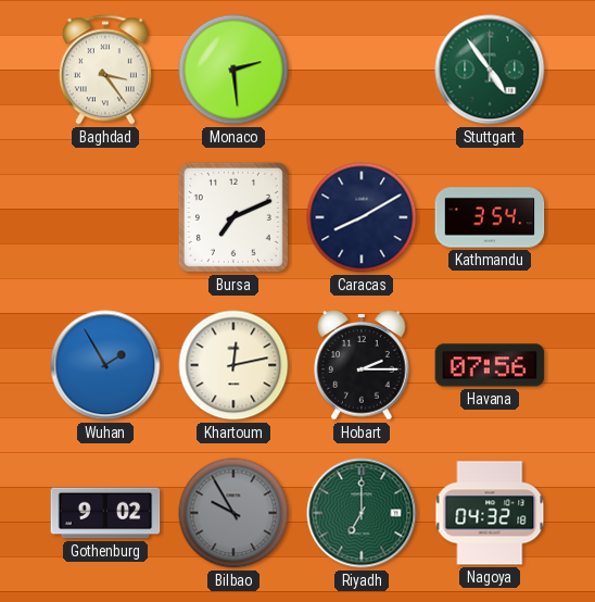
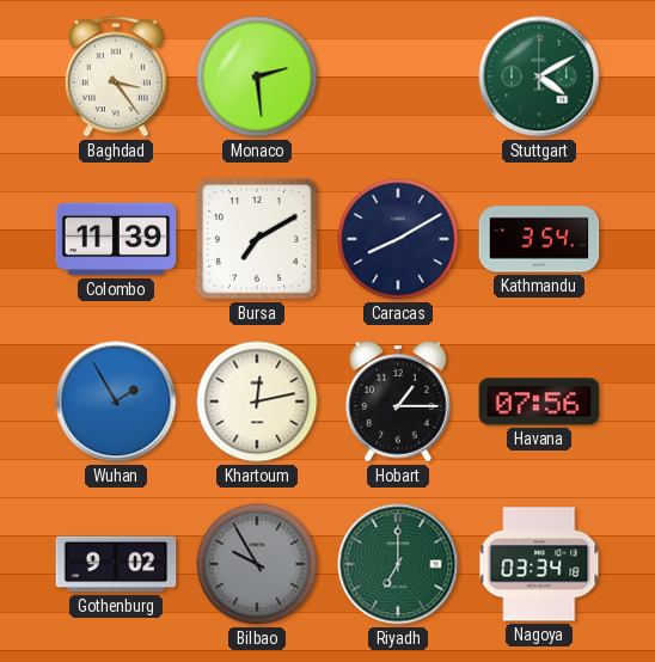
Stuttgart: 4:54 -> 4:10
Colombo: none -> 11:39
Bursa: 7:11 -> 7:10
Hobart: 2:15 -> 1:15
Nagoya: 04:32 -> 03:34
